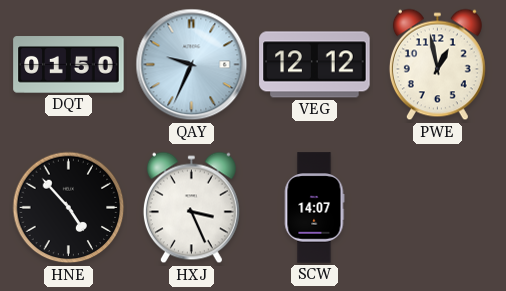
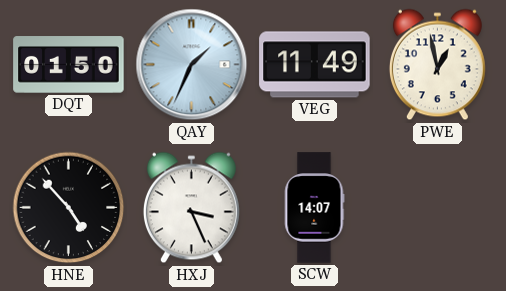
QAY: 9:34 -> 1:34
VEG: 12:12 -> 11:49
